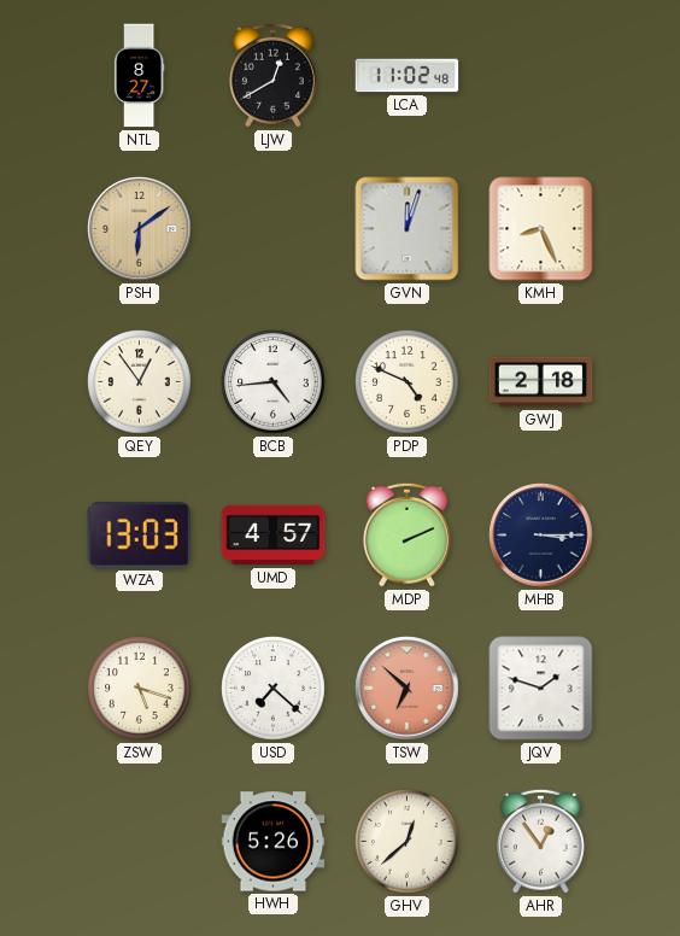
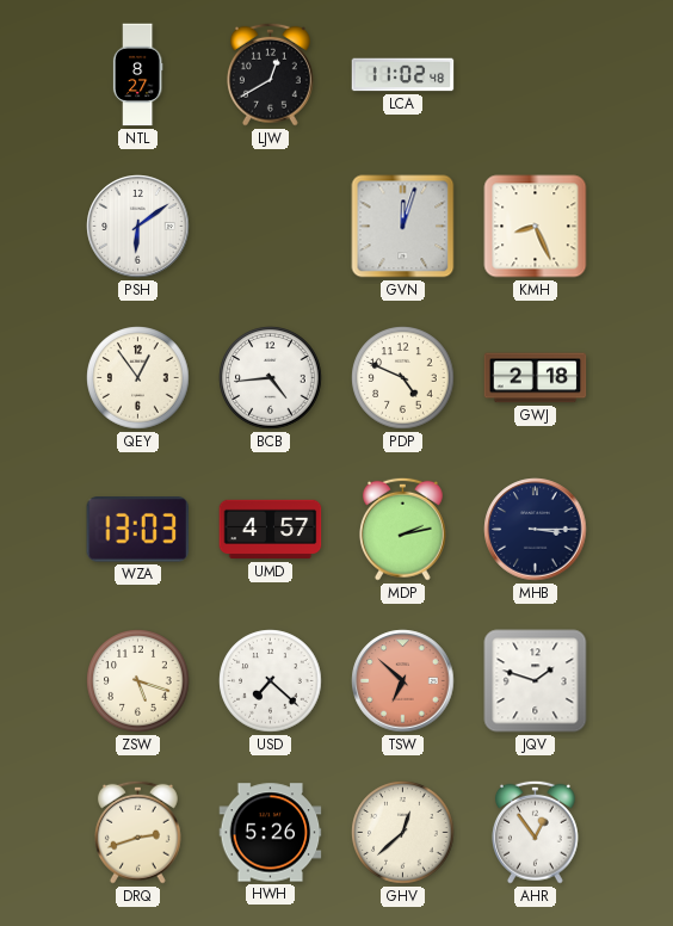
PSH dial: champagne -> white
MDP: 2:11 -> 2:13
DRQ: none -> 2:42
